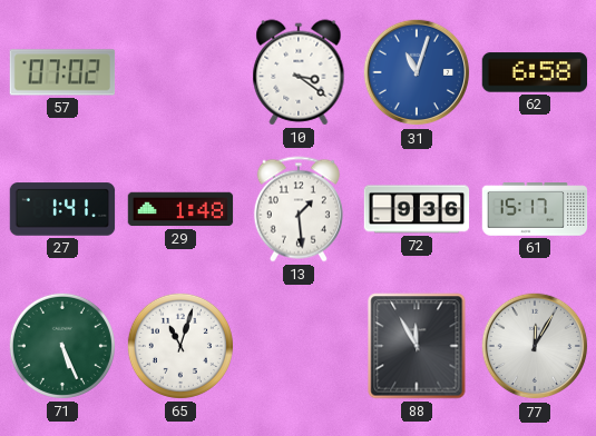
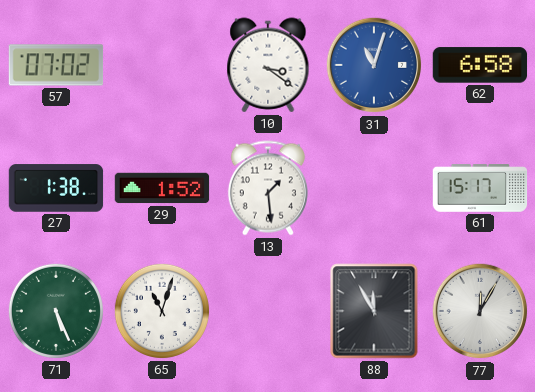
27: 1:41 -> 1:38
29: 1:48 -> 1:52
72: 9:36 -> none
